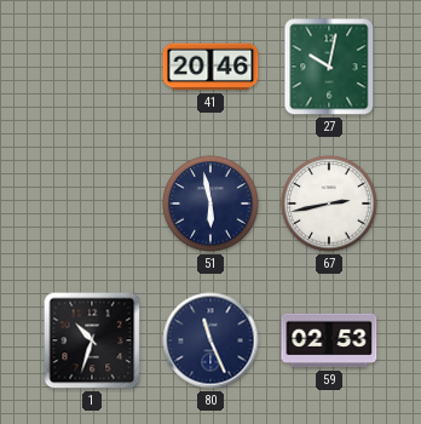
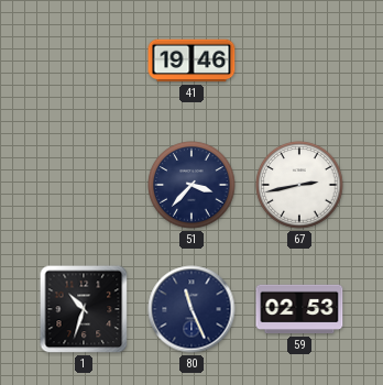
41: 20:46 -> 19:46
27: 10:02 -> none
51: 5:58 -> 3:37
